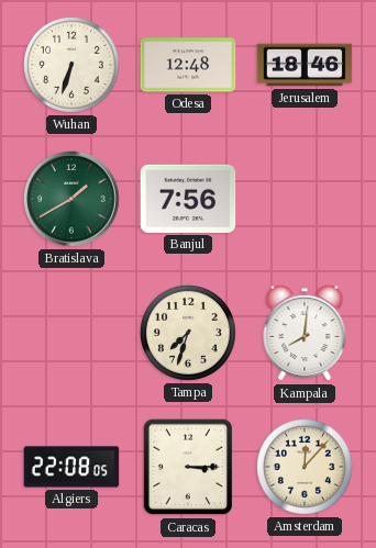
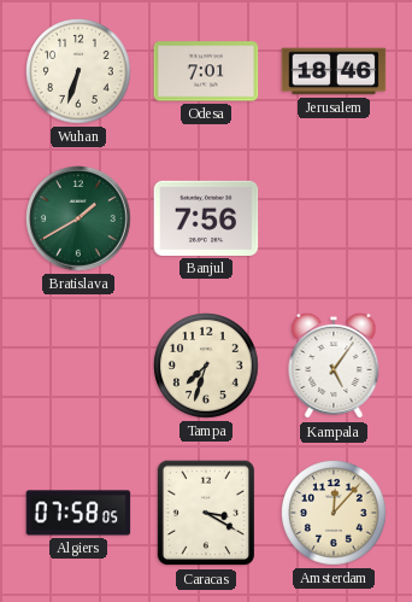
Odesa: 12:48 -> 7:01
Kampala: 8:01 -> 5:06
Algiers: 22:08 -> 07:58
Caracas: 3:15 -> 3:20
